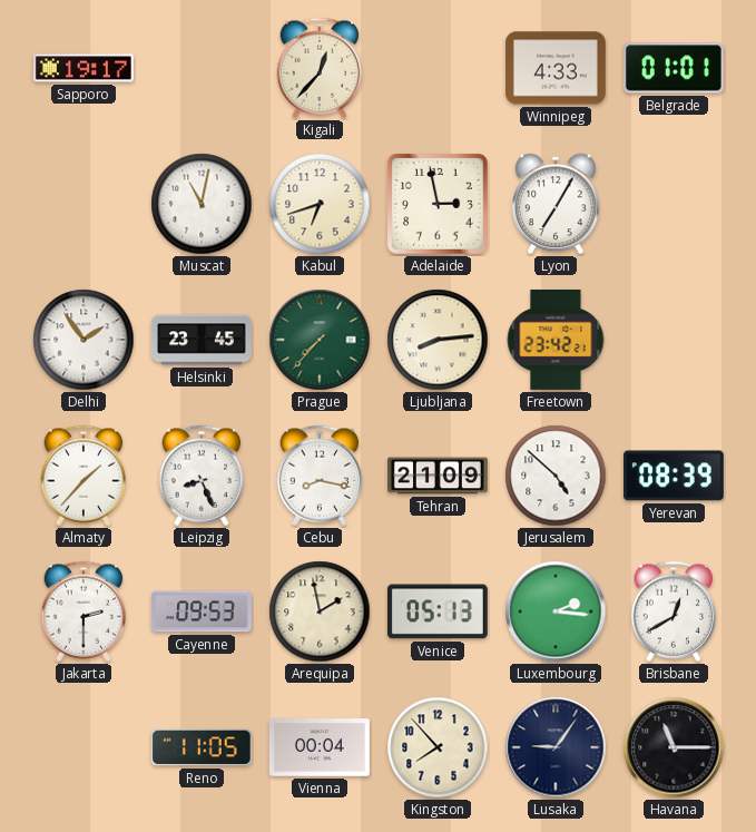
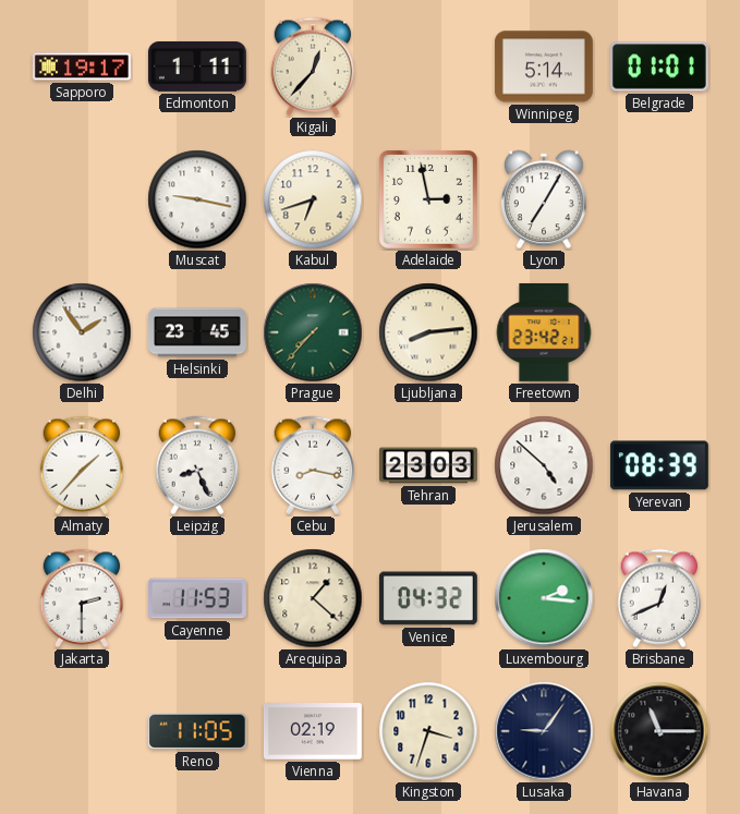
Edmonton: none -> 1:11
Winnipeg: 4:33 -> 5:14
Muscat: 11:02 -> 9:17
Tehran: 21:09 -> 23:03
Cayenne: 09:53 -> 11:53
Arequipa: 1:58 -> 1:22
Venice: 05:13 -> 04:32
Brisbane: 12:40 -> 12:41
Vienna: 00:04 -> 02:19
Kingston: 7:53 -> 3:33
